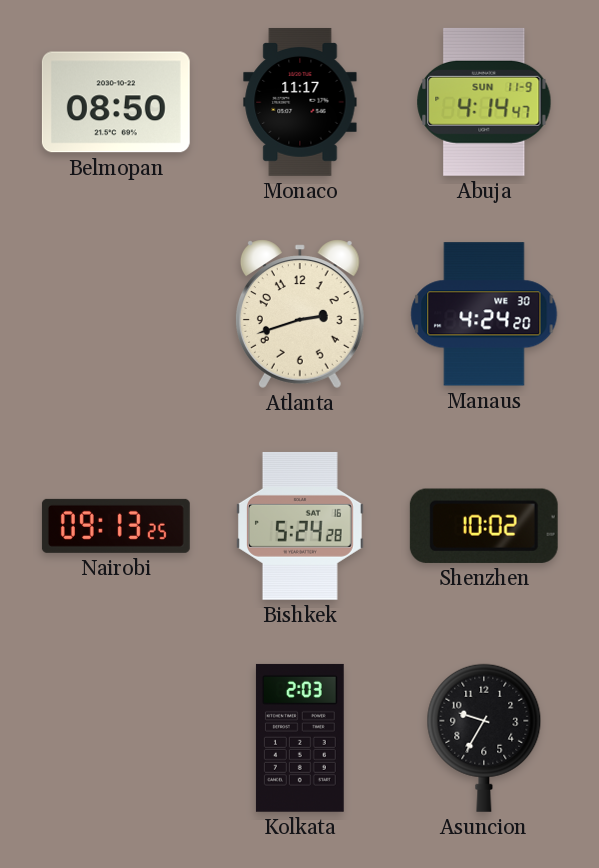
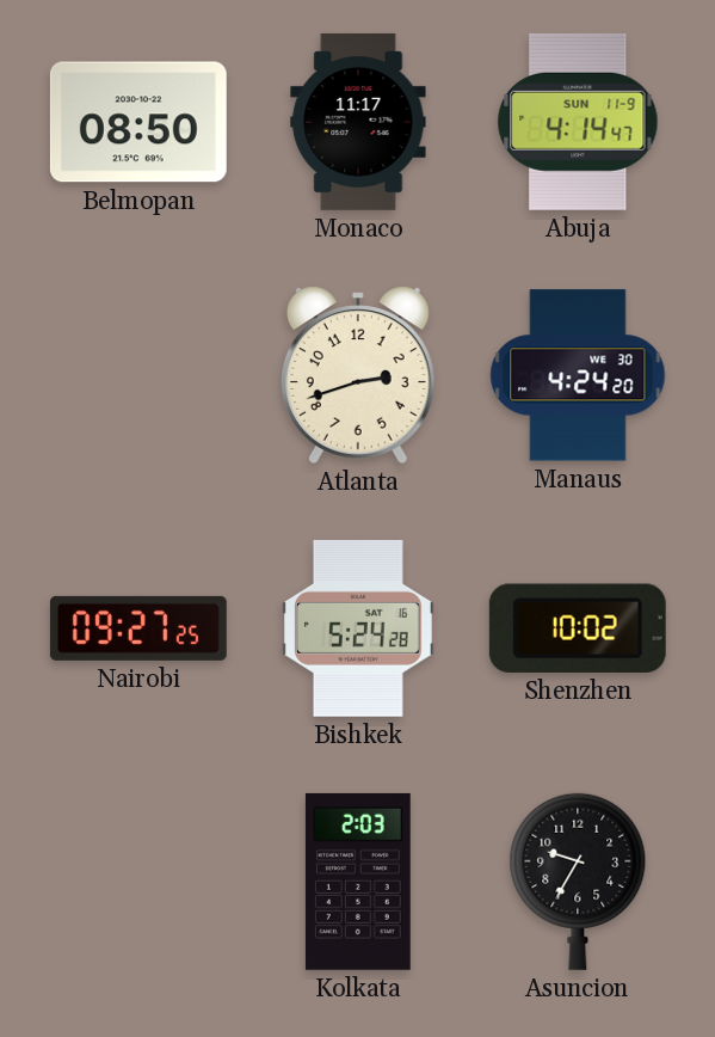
Nairobi: 09:13 -> 09:27
